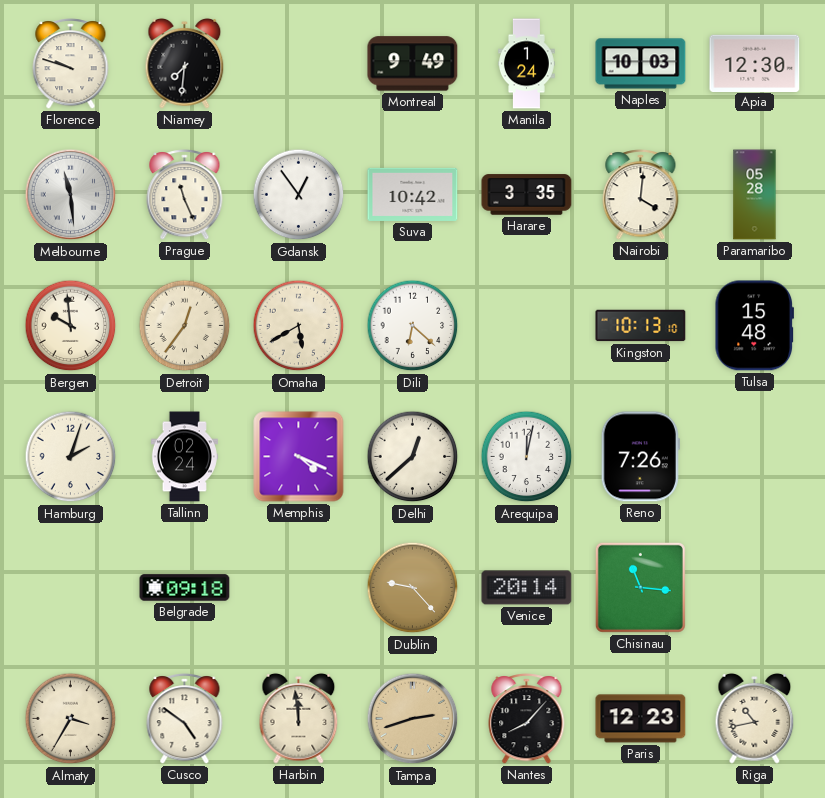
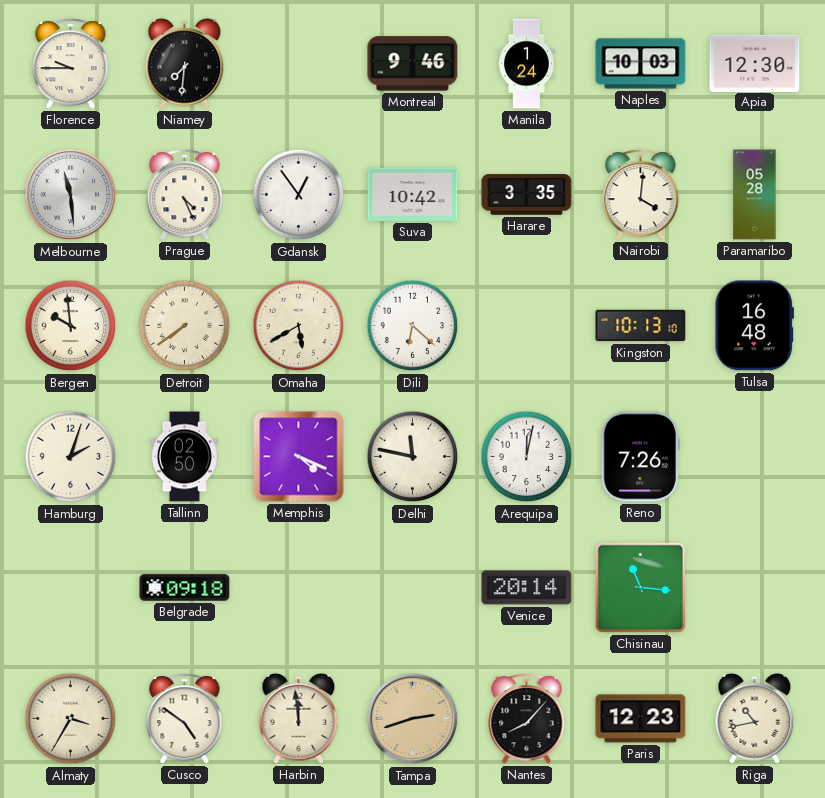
Florence: 9:48 -> 9:45
Montreal: 9:49 -> 9:46
Prague: 11:26 -> 4:26
Detroit: 12:36 -> 7:39
Tulsa: 15:48 -> 16:48
Tallinn: 02:24 -> 02:50
Delhi: 12:38 -> 11:47
Dublin: 9:23 -> none
